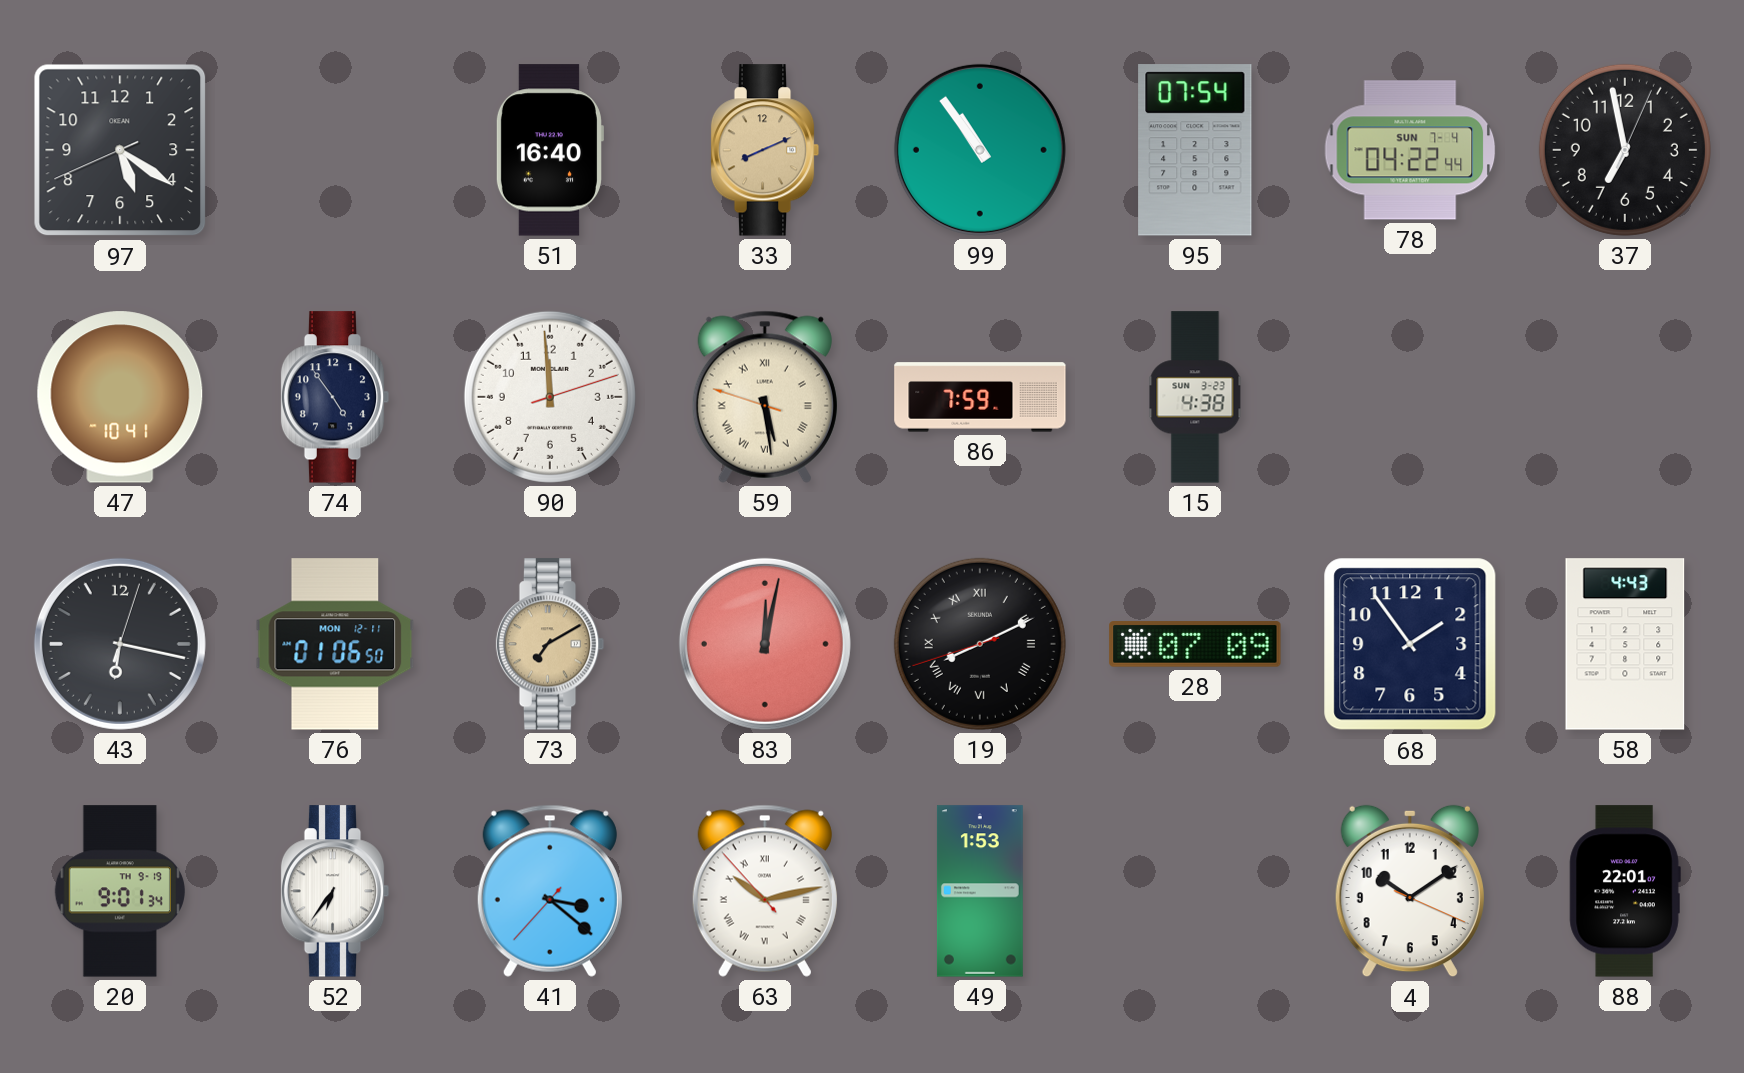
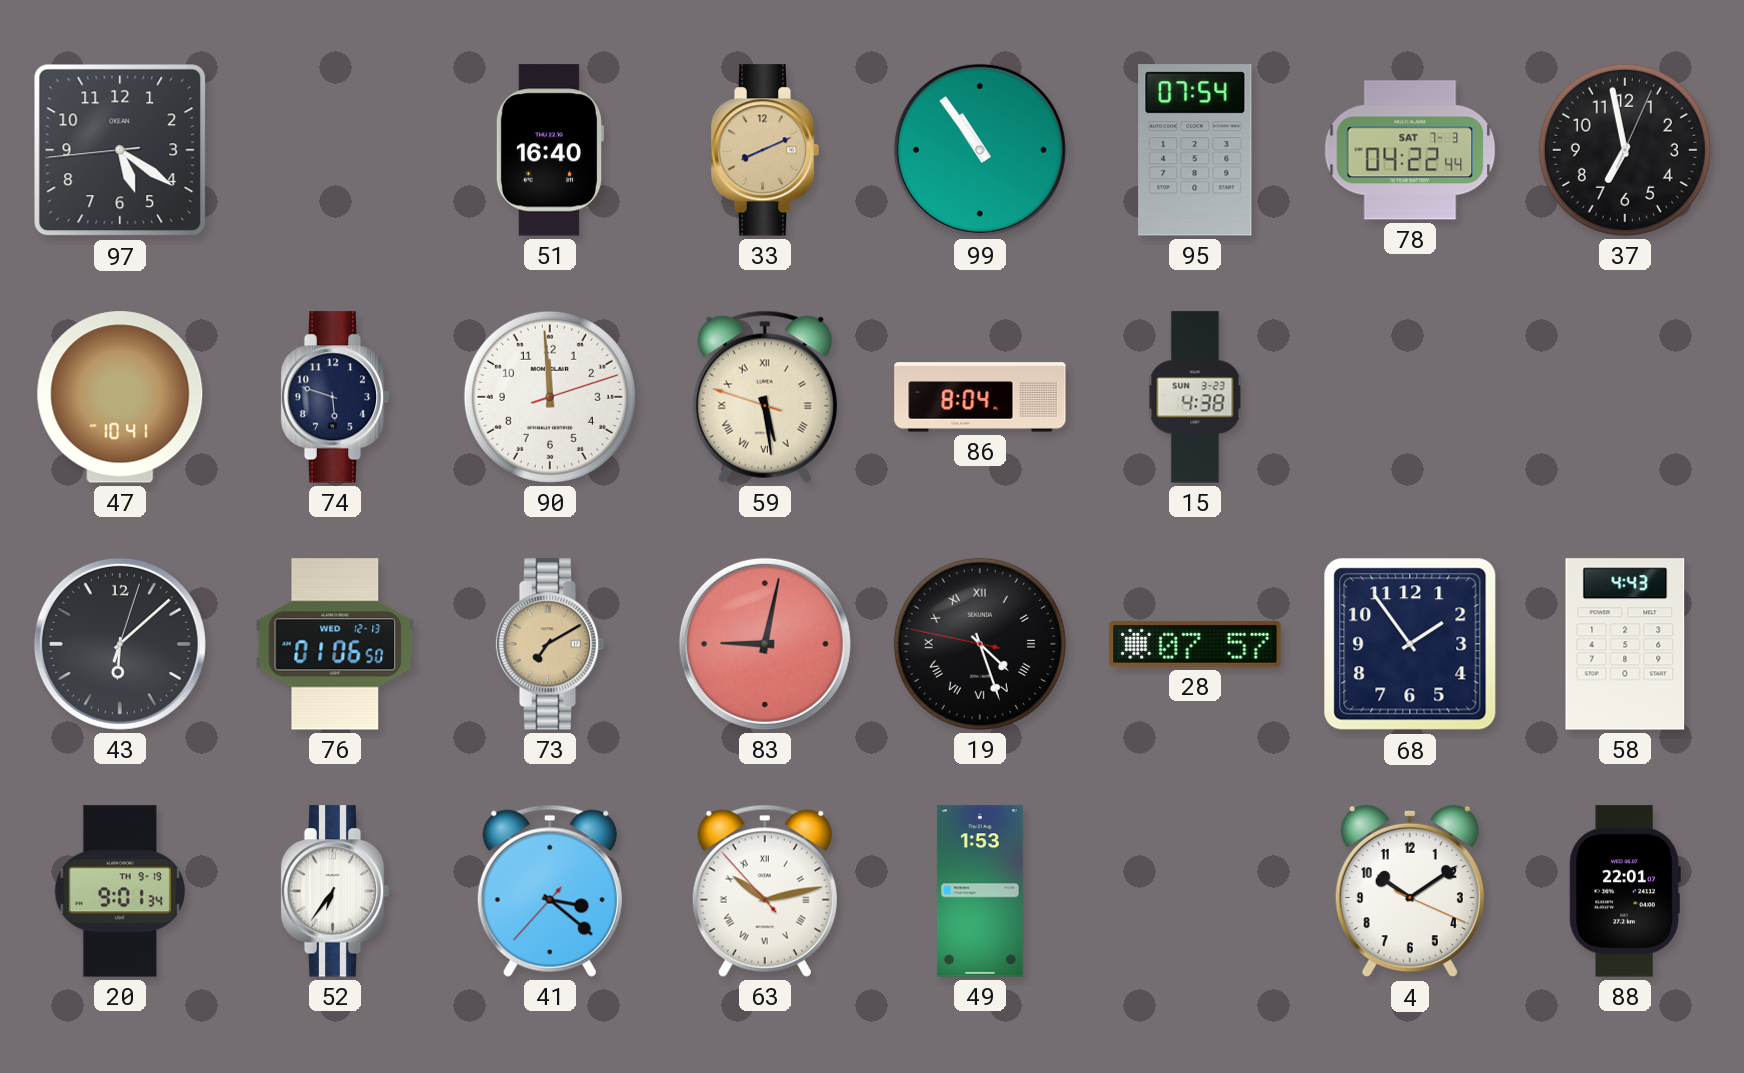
97: 5:20:41 -> 5:20:44
78 date: SUN 7-4 -> SAT 7-3
74: 4:54 -> 5:48
86: 7:59 -> 8:04
43: 6:17 -> 6:08
76 date: MON 12-11 -> WED 12-13
83: 12:02 -> 9:02
19: 8:10 -> 4:26
28: 07:09 -> 07:57
